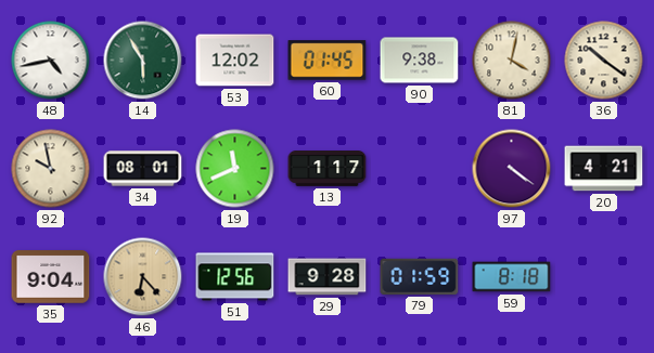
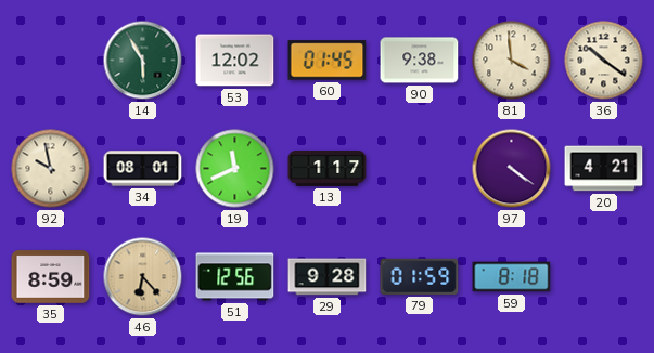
48: 4:43 -> none
81: 4:02 -> 3:59
35: 9:04 -> 8:59
